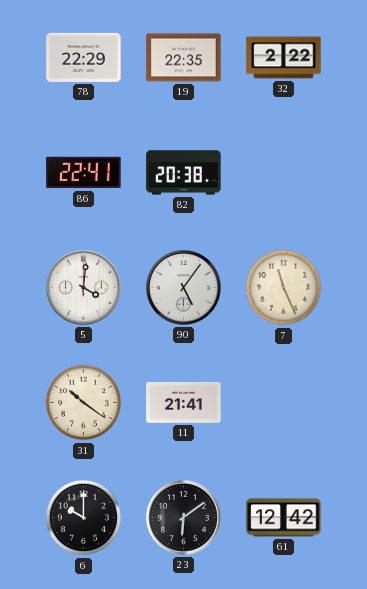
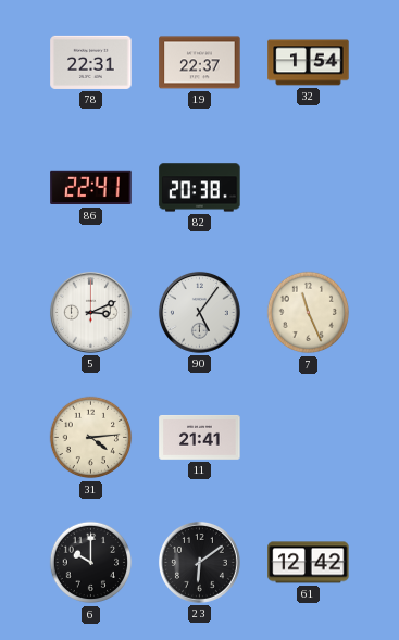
78: 22:29 -> 22:31
19: 22:35 -> 22:37
32: 2:22 -> 1:54
5: 4:01 -> 3:11
31: 10:21 -> 4:14
